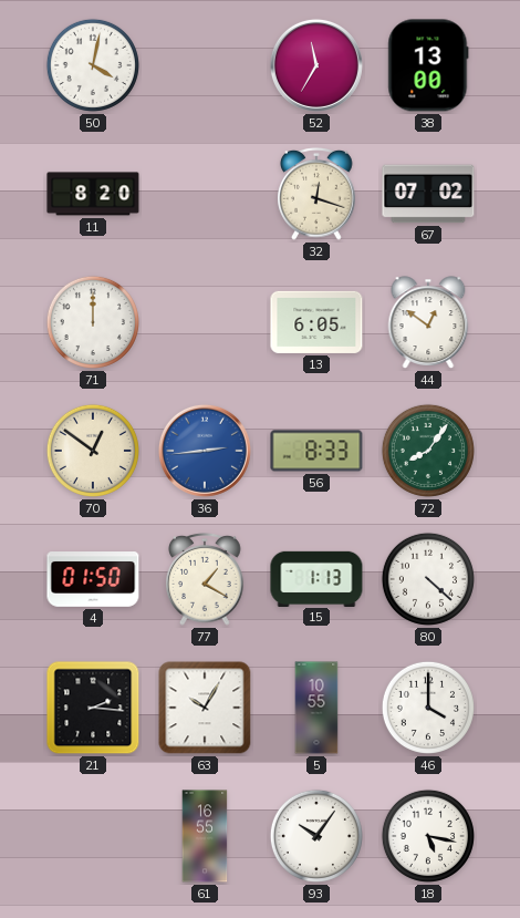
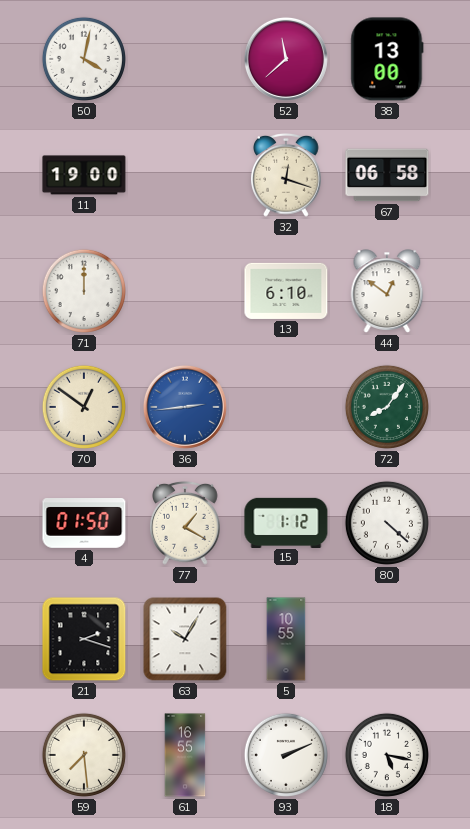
52: 11:35 -> 11:38
11: 8:20 -> 19:00
67: 07:02 -> 06:58
13: 6:05 -> 6:10
56: 8:33 -> none
15: 1:13 -> 1:12
21: 2:16 -> 2:18
46: 4:00 -> none
59: none -> 7:29
93: 10:06 -> 2:11
